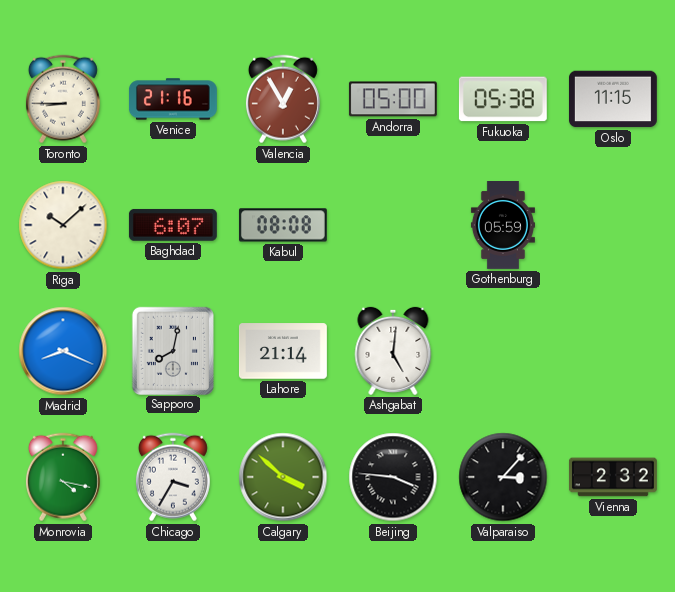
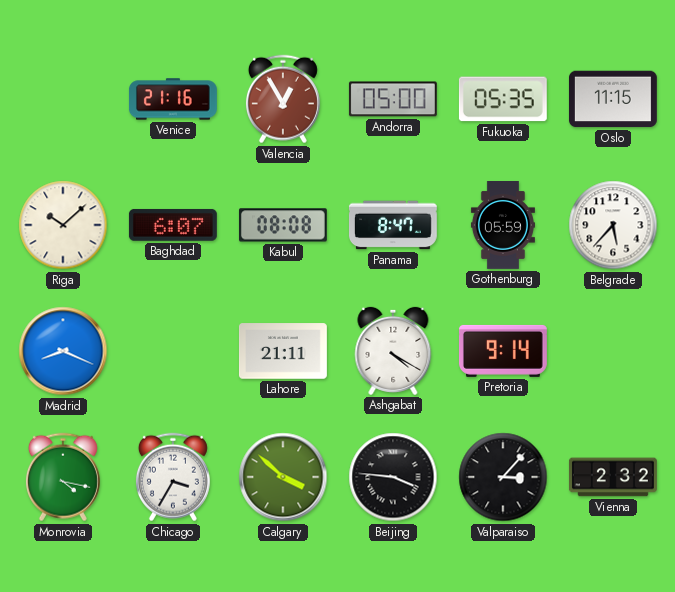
Toronto: 8:45 -> none
Fukuoka: 05:38 -> 05:35
Panama: none -> 8:47
Belgrade: none -> 5:37
Sapporo: 8:02 -> none
Lahore: 21:14 -> 21:11
Ashgabat: 5:01 -> 4:20
Pretoria: none -> 9:14
